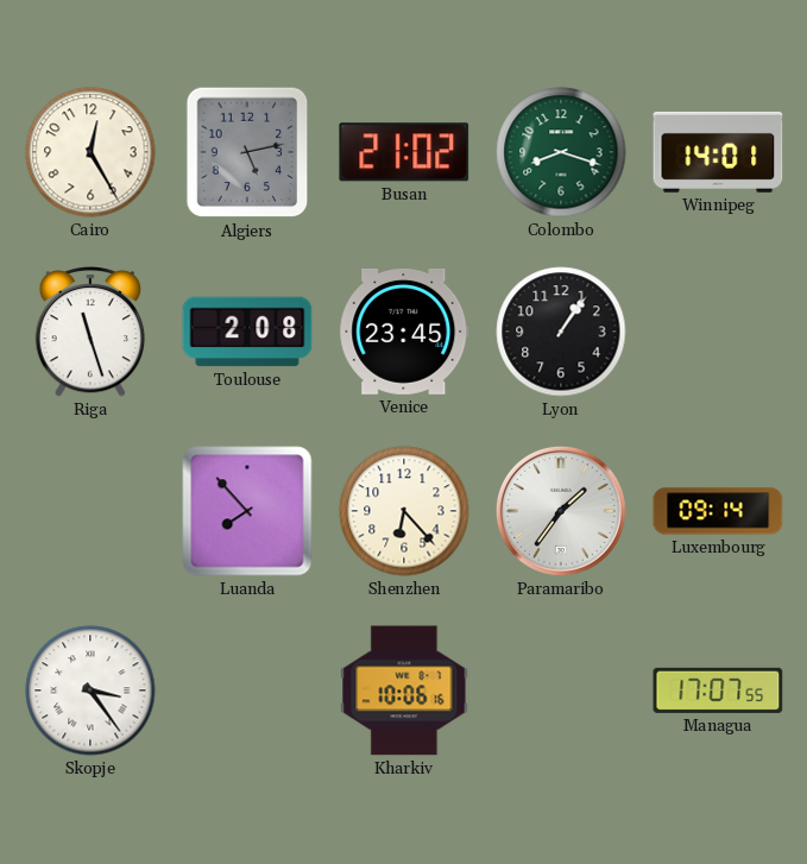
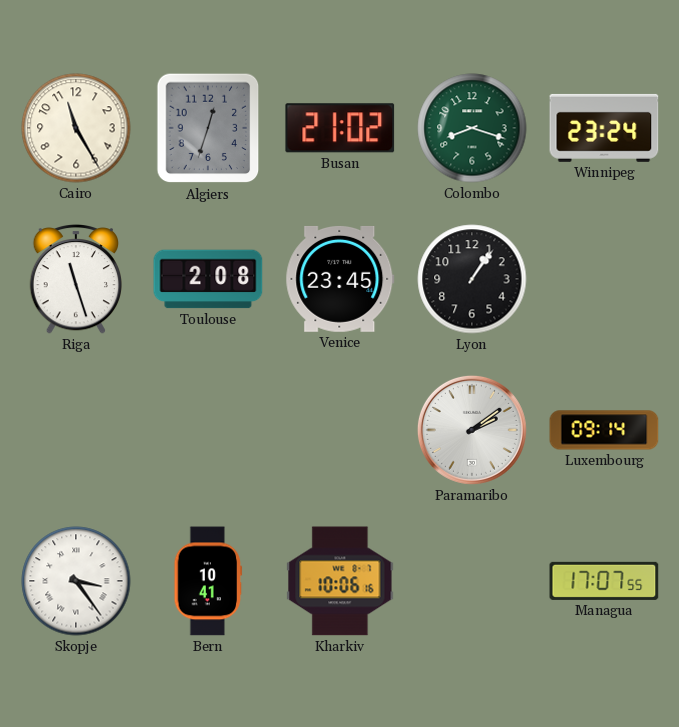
Cairo: 12:25 -> 11:25
Algiers: 5:13 -> 12:33
Winnipeg: 14:01 -> 23:24
Luanda: 7:53 -> none
Shenzhen: 6:23 -> none
Paramaribo: 1:36 -> 2:09
Bern: none -> 10:41
